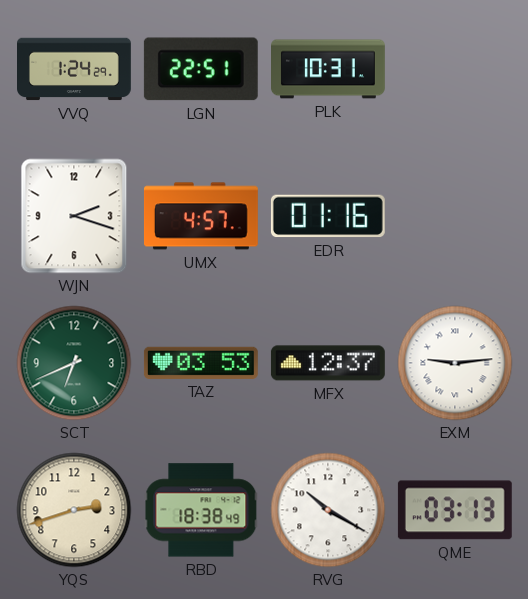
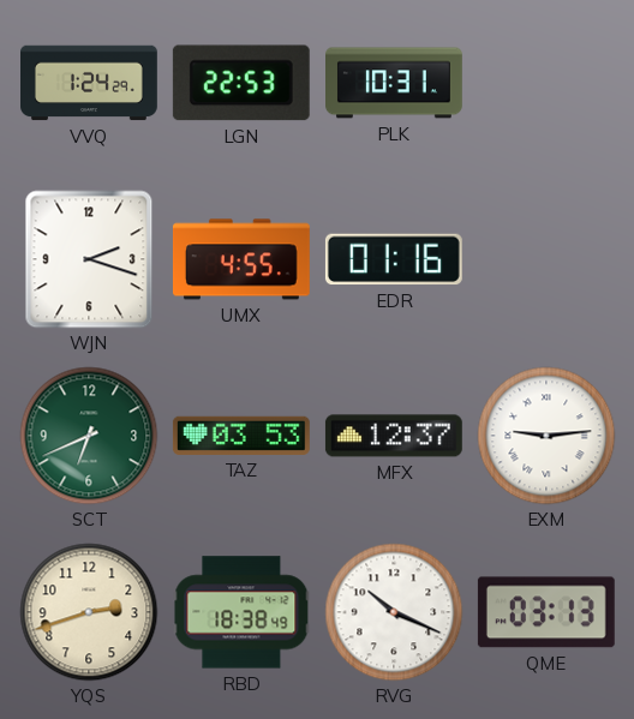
LGN: 22:51 -> 22:53
UMX: 4:57 -> 4:55
RVG: 10:20 -> 10:19
